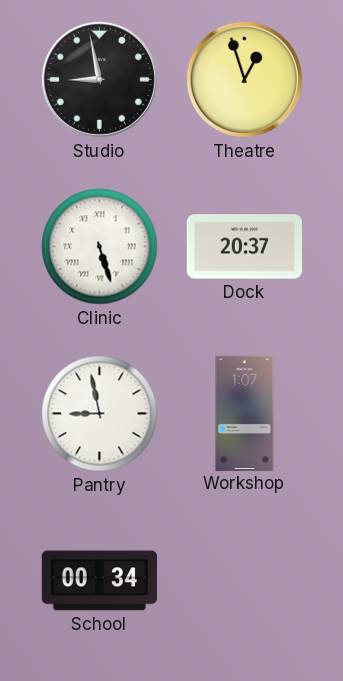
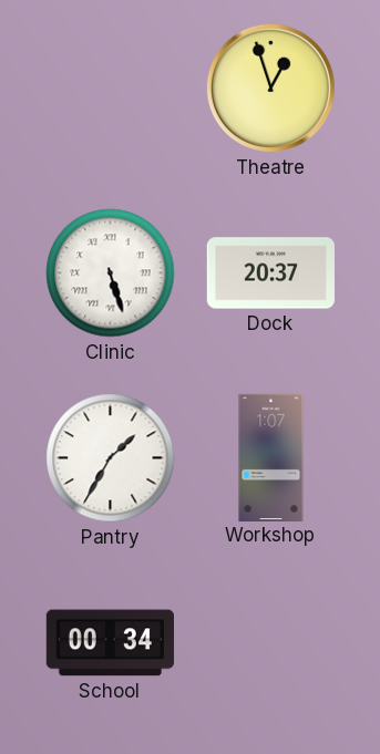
Studio: 8:58 -> none
Pantry: 8:58 -> 1:35
